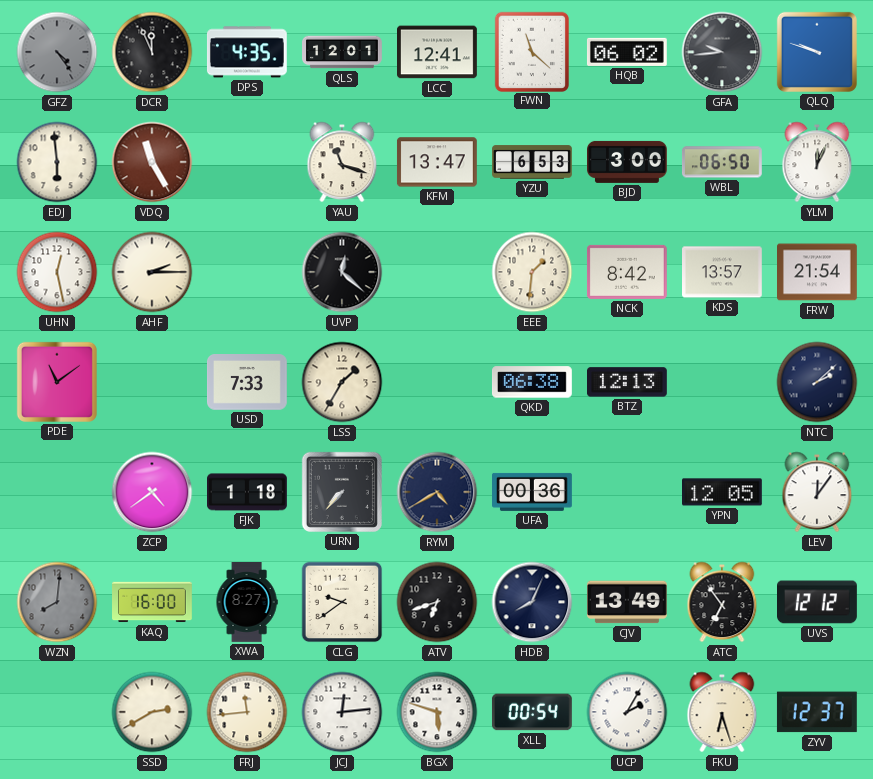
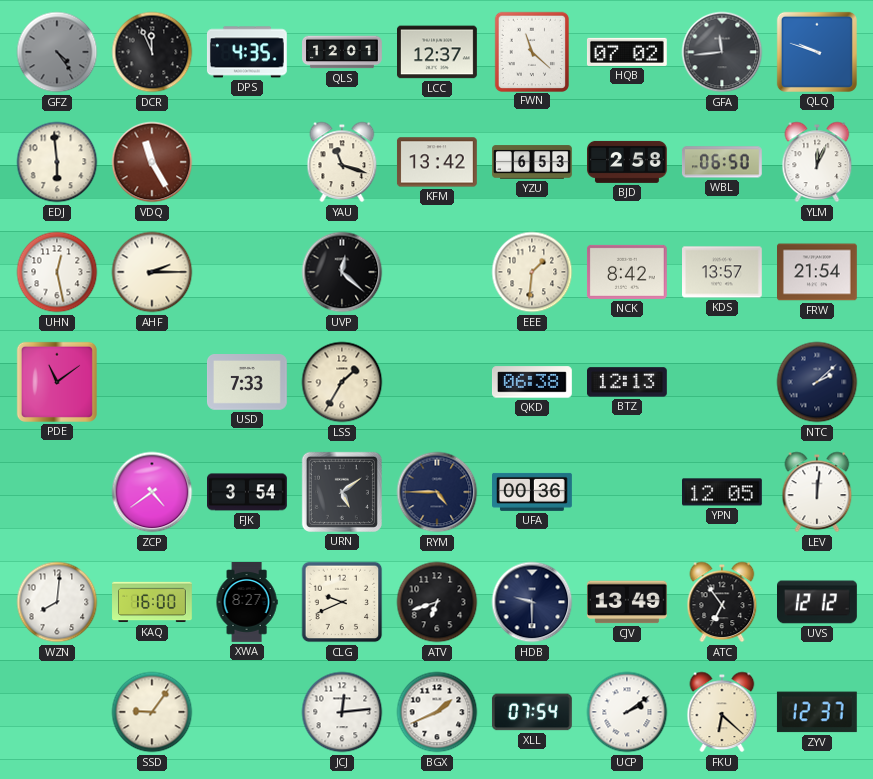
LCC: 12:41 -> 12:37
HQB: 06:02 -> 07:02
GFA: 9:44 -> 11:44
KFM: 13:47 -> 13:42
BJD: 3:00 -> 2:58
FJK: 1:18 -> 3:54
URN: 7:37 -> 5:09
RYM: 4:40 -> 4:45
LEV: 12:06 -> 12:01
WZN dial: grey -> white
CLG: 9:39 -> 9:41
HDB: 8:04 -> 9:30
SSD: 2:40 -> 9:06
FRJ: 11:44 -> none
BGX: 5:48 -> 1:41
XLL: 00:54 -> 07:54
UCP: 2:05 -> 2:09
FKU: 6:27 -> 6:22
